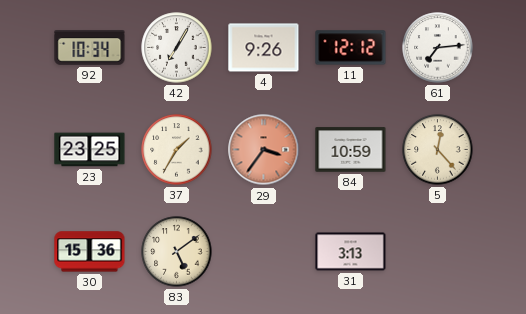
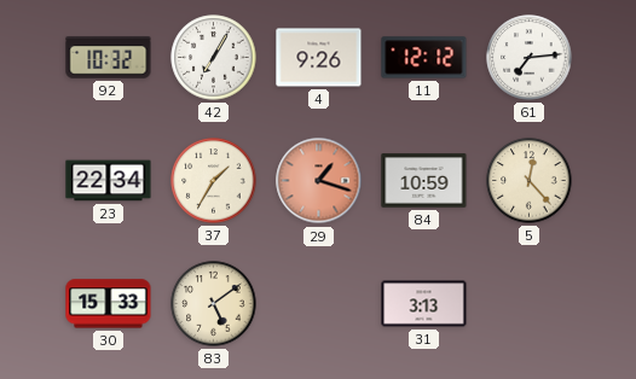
92: 10:34 -> 10:32
23: 23:25 -> 22:34
29: 3:36 -> 1:18
30: 15:36 -> 15:33
